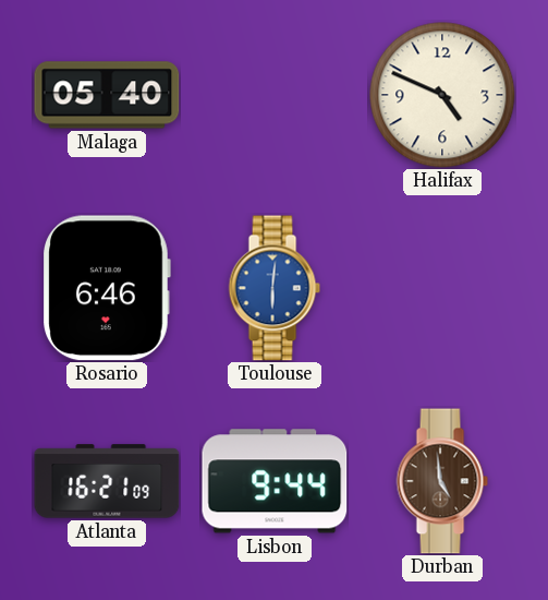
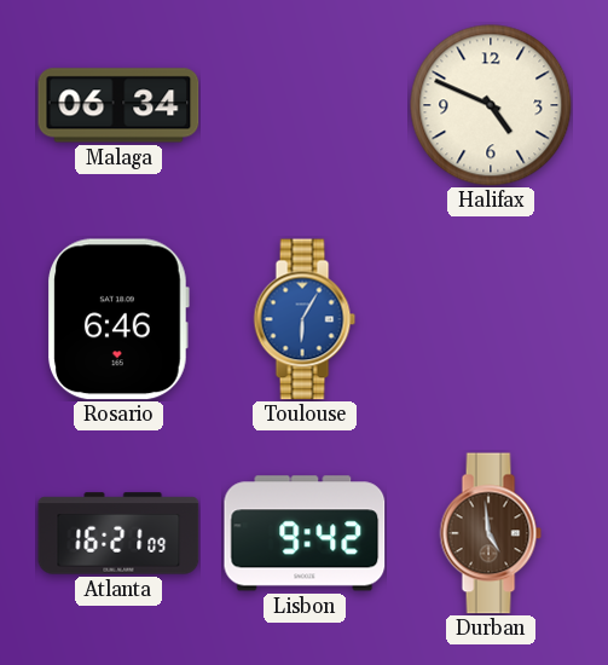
Malaga: 05:40 -> 06:34
Toulouse: 6:01 -> 6:05
Lisbon: 9:44 -> 9:42
